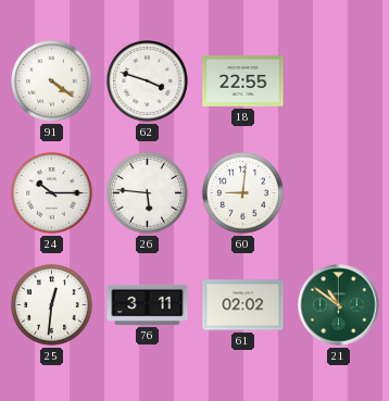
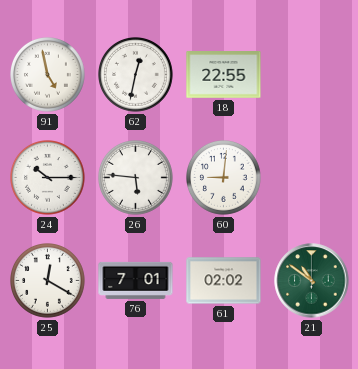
91: 4:21 -> 4:58
62: 3:48 -> 12:32
25: 12:31 -> 12:20
76: 3:11 -> 7:01
